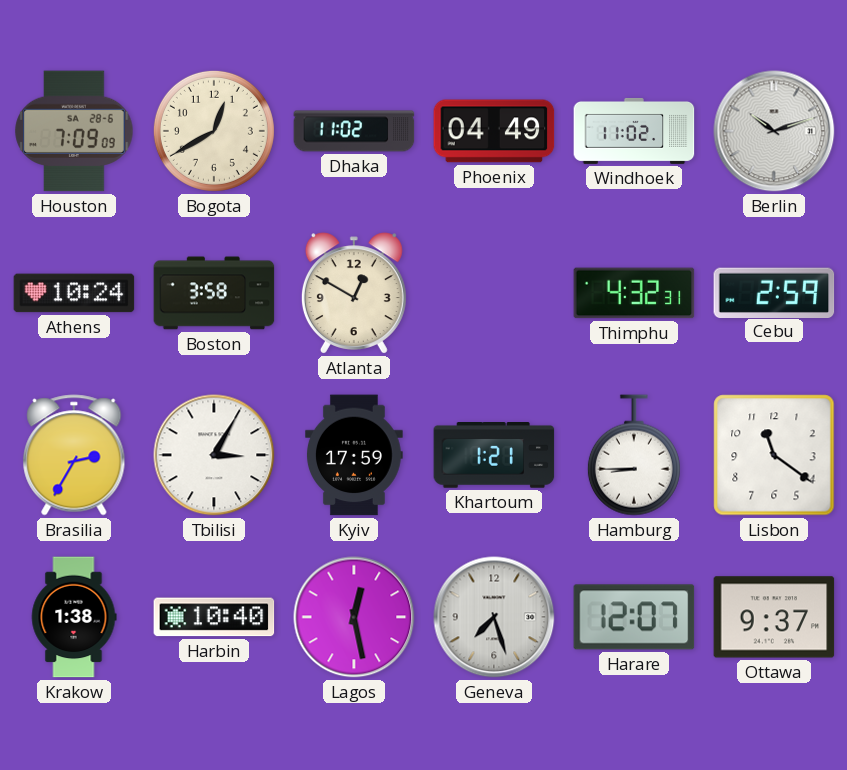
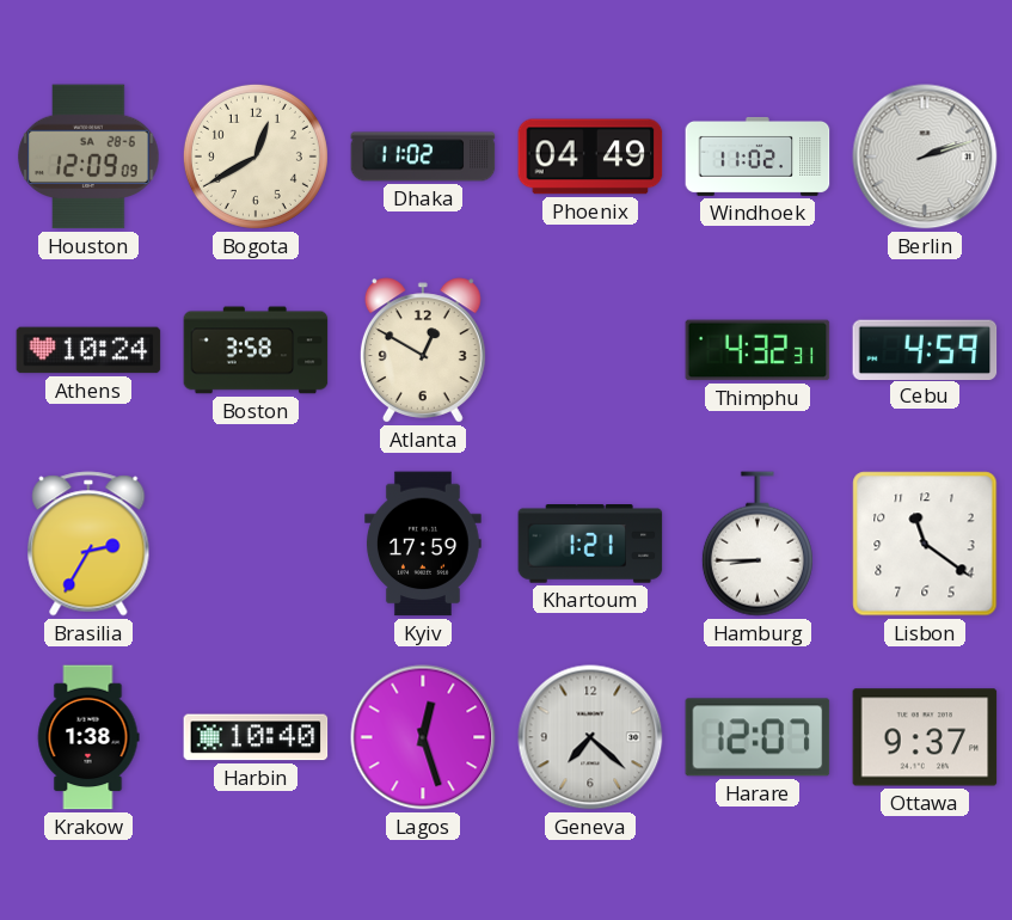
Houston: 7:09 -> 12:09
Berlin: 10:12 -> 2:12
Cebu: 2:59 -> 4:59
Tbilisi: 3:05 -> none
Lagos: 12:28 -> 12:27
Geneva: 7:27 -> 7:22
